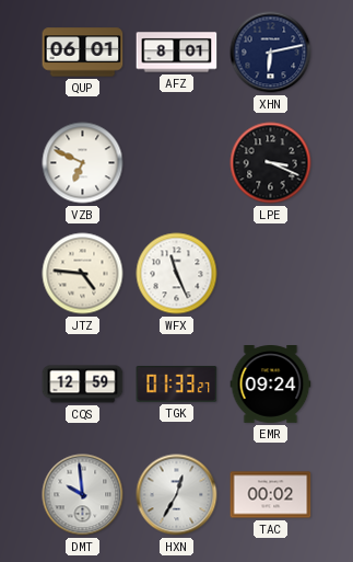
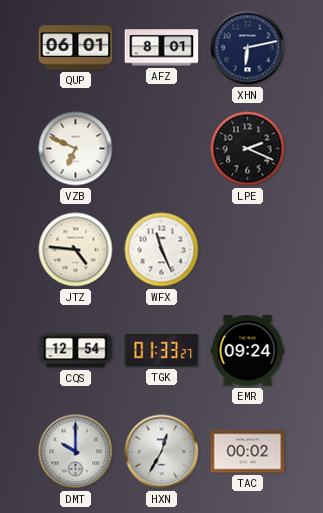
LPE: 3:19 -> 2:19
CQS: 12:59 -> 12:54
DMT: 9:59 -> 10:00
